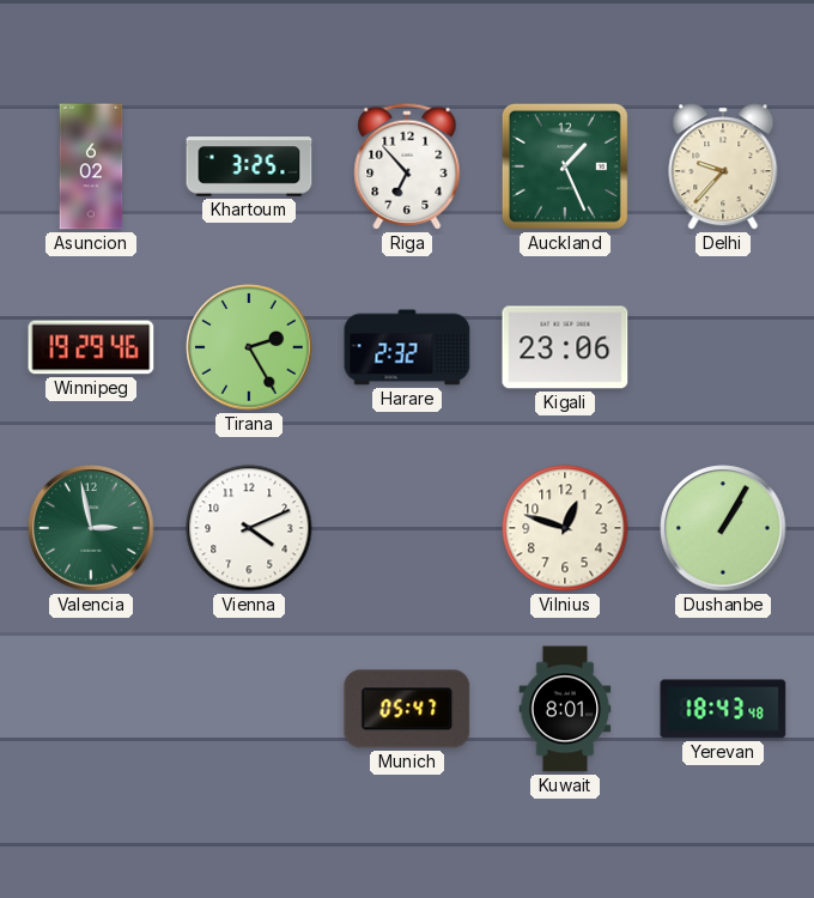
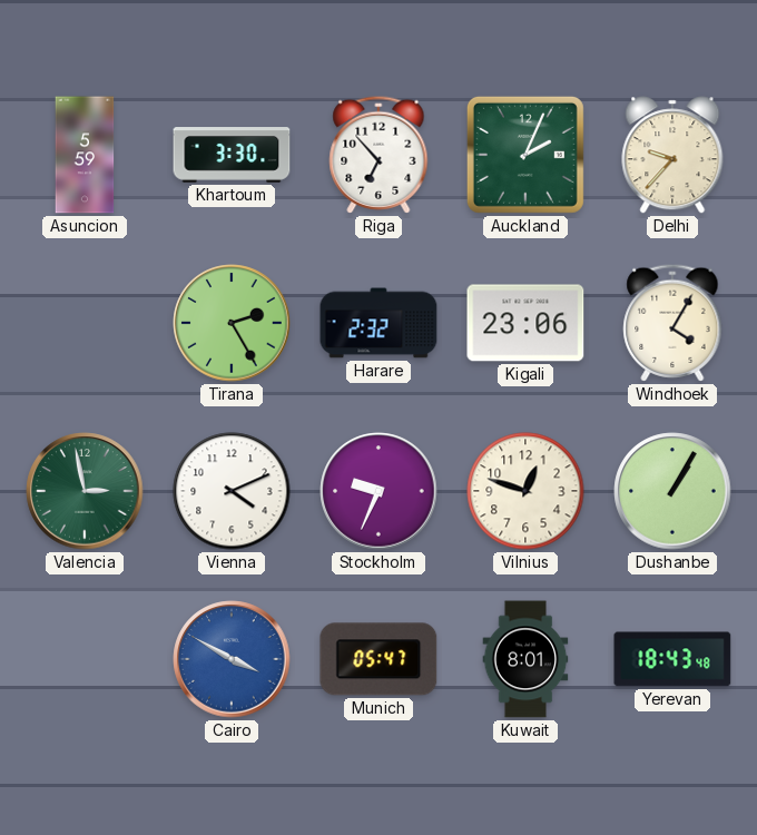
Asuncion: 6:02 -> 5:59
Khartoum: 3:25 -> 3:30
Auckland: 1:26 -> 2:04
Winnipeg: 19:29 -> none
Windhoek: none -> 4:05
Stockholm: none -> 9:34
Cairo: none -> 3:50
